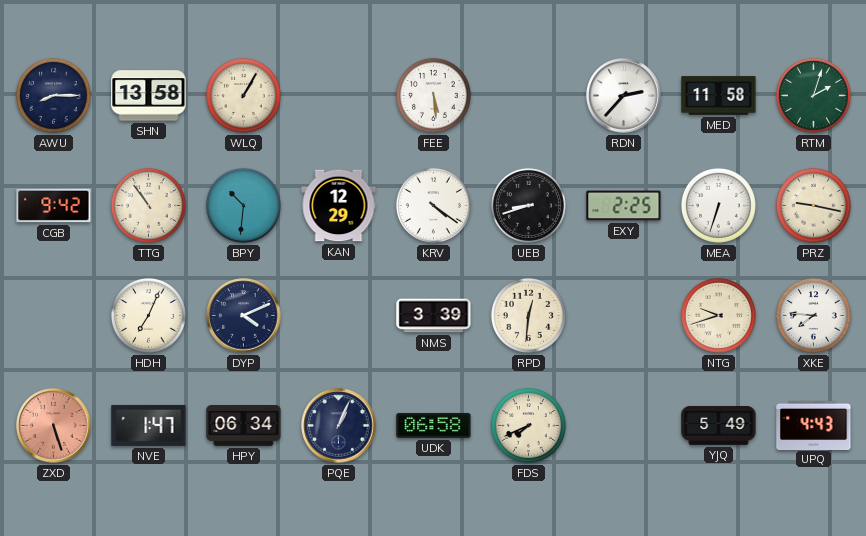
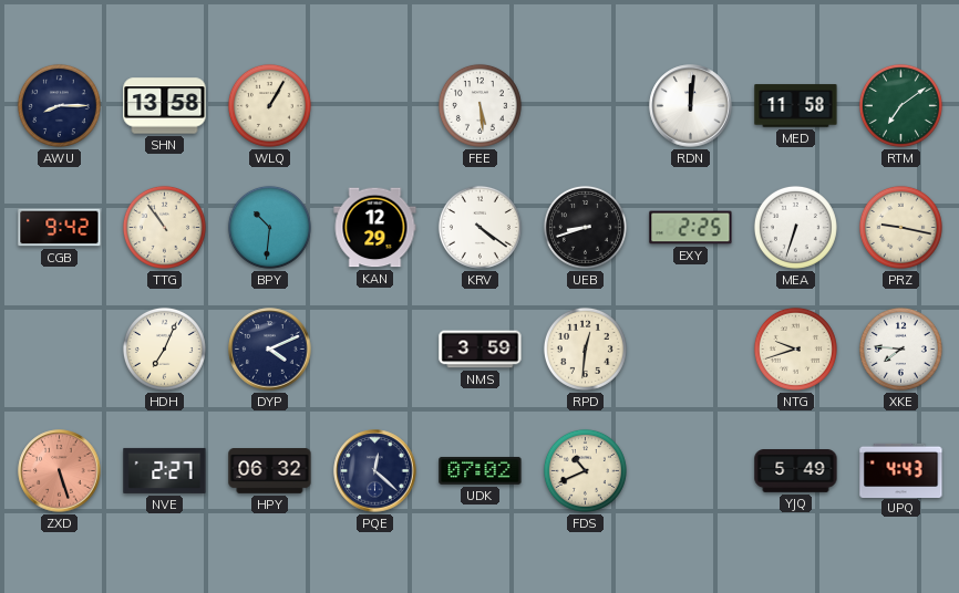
RDN: 2:37 -> 12:01
RTM: 2:03 -> 7:09
NMS: 3:39 -> 3:59
NVE: 1:47 -> 2:27
HPY: 06:34 -> 06:32
PQE: 1:04 -> 12:22
UDK: 06:58 -> 07:02
FDS: 7:41 -> 10:41
